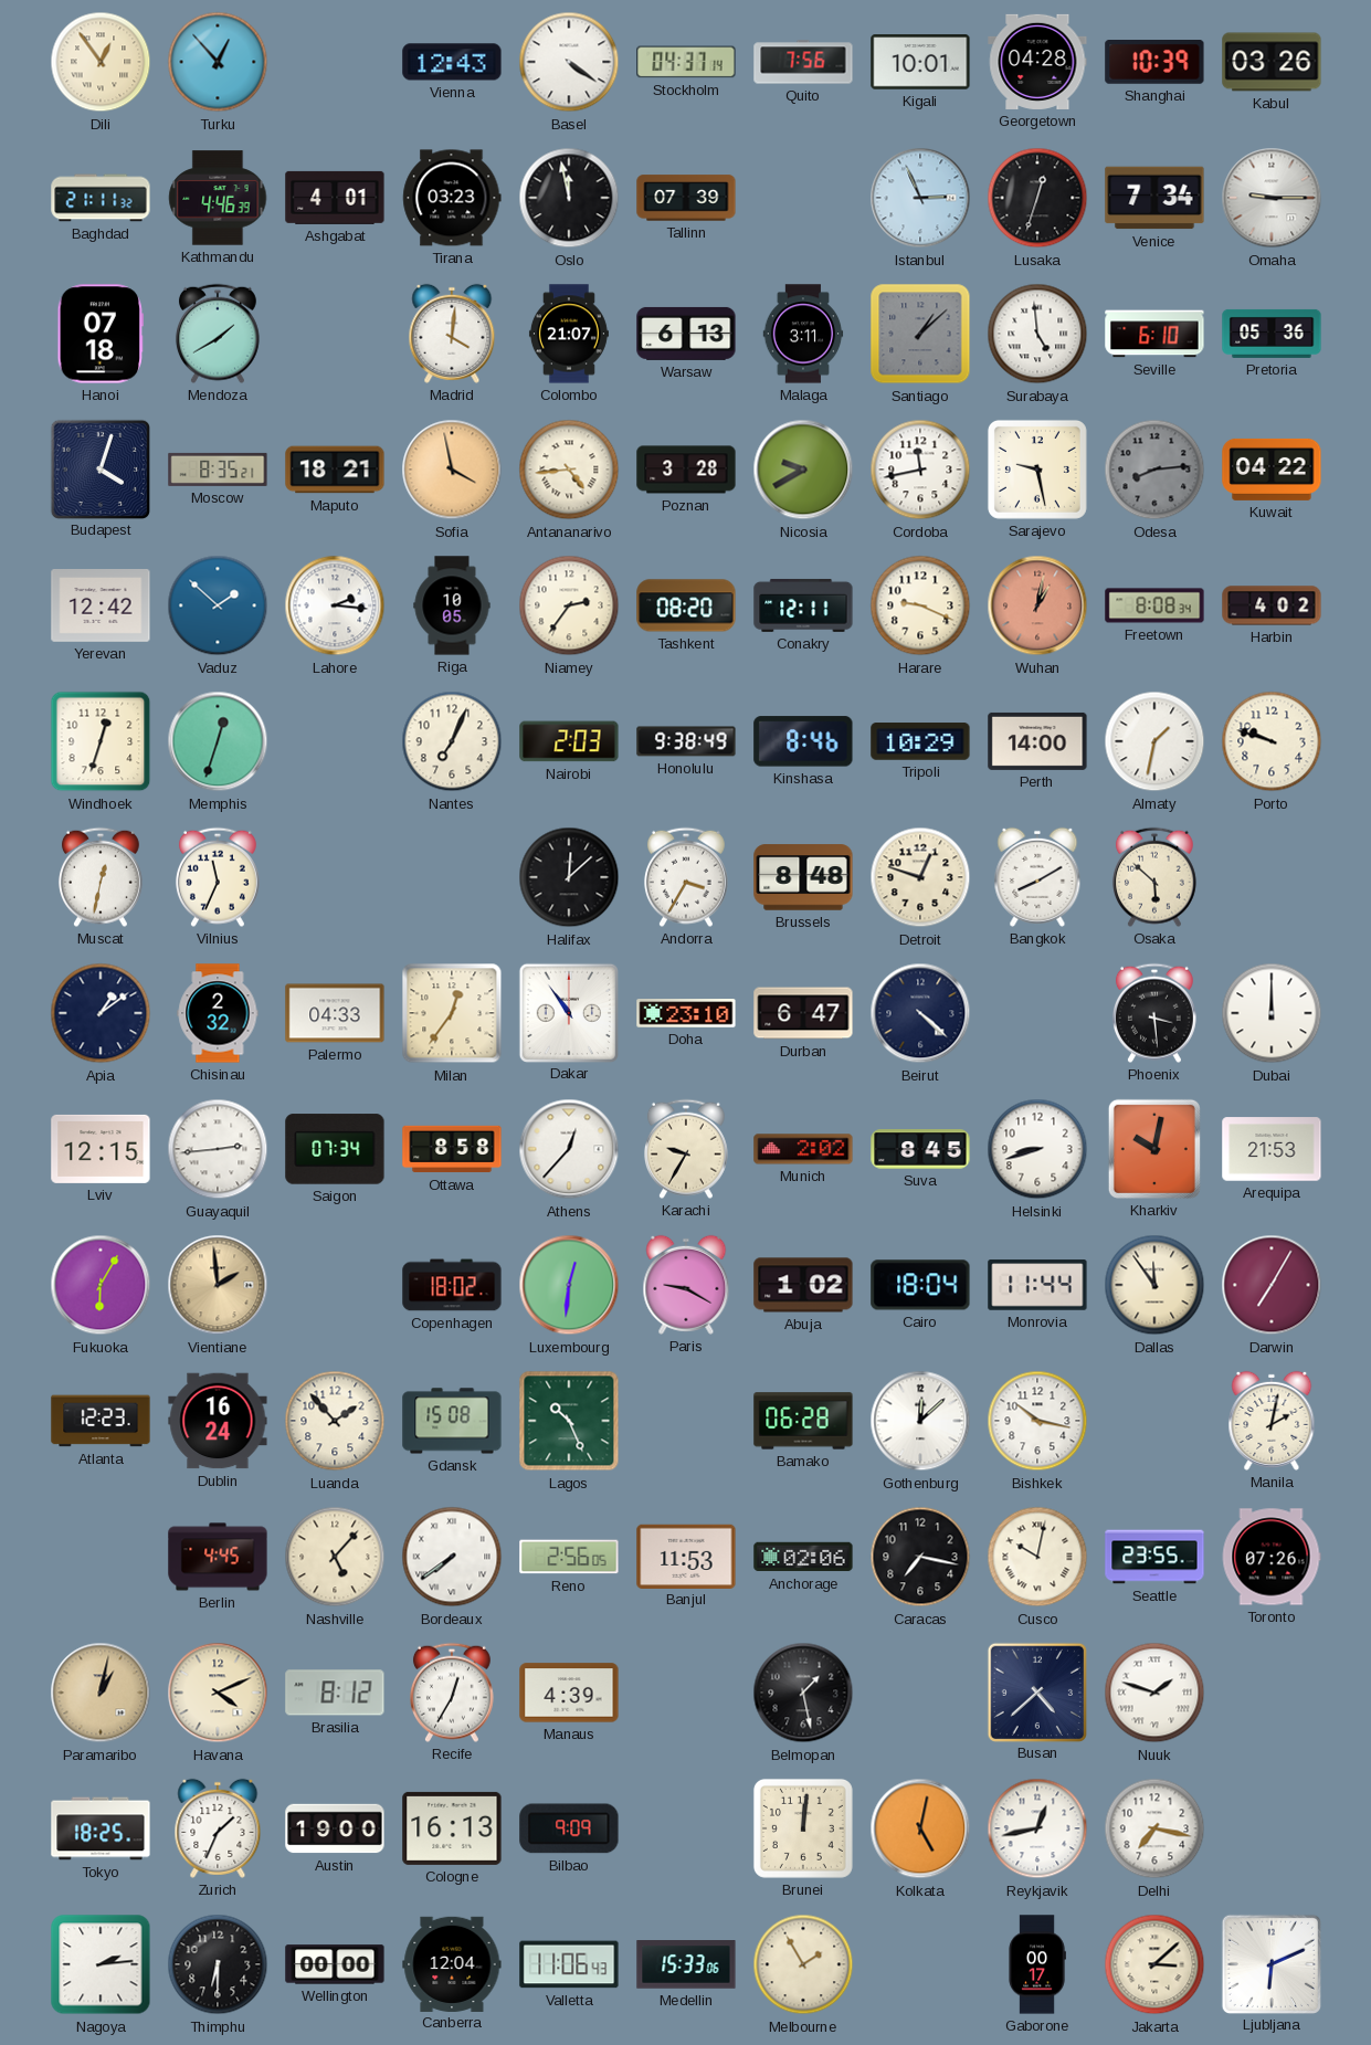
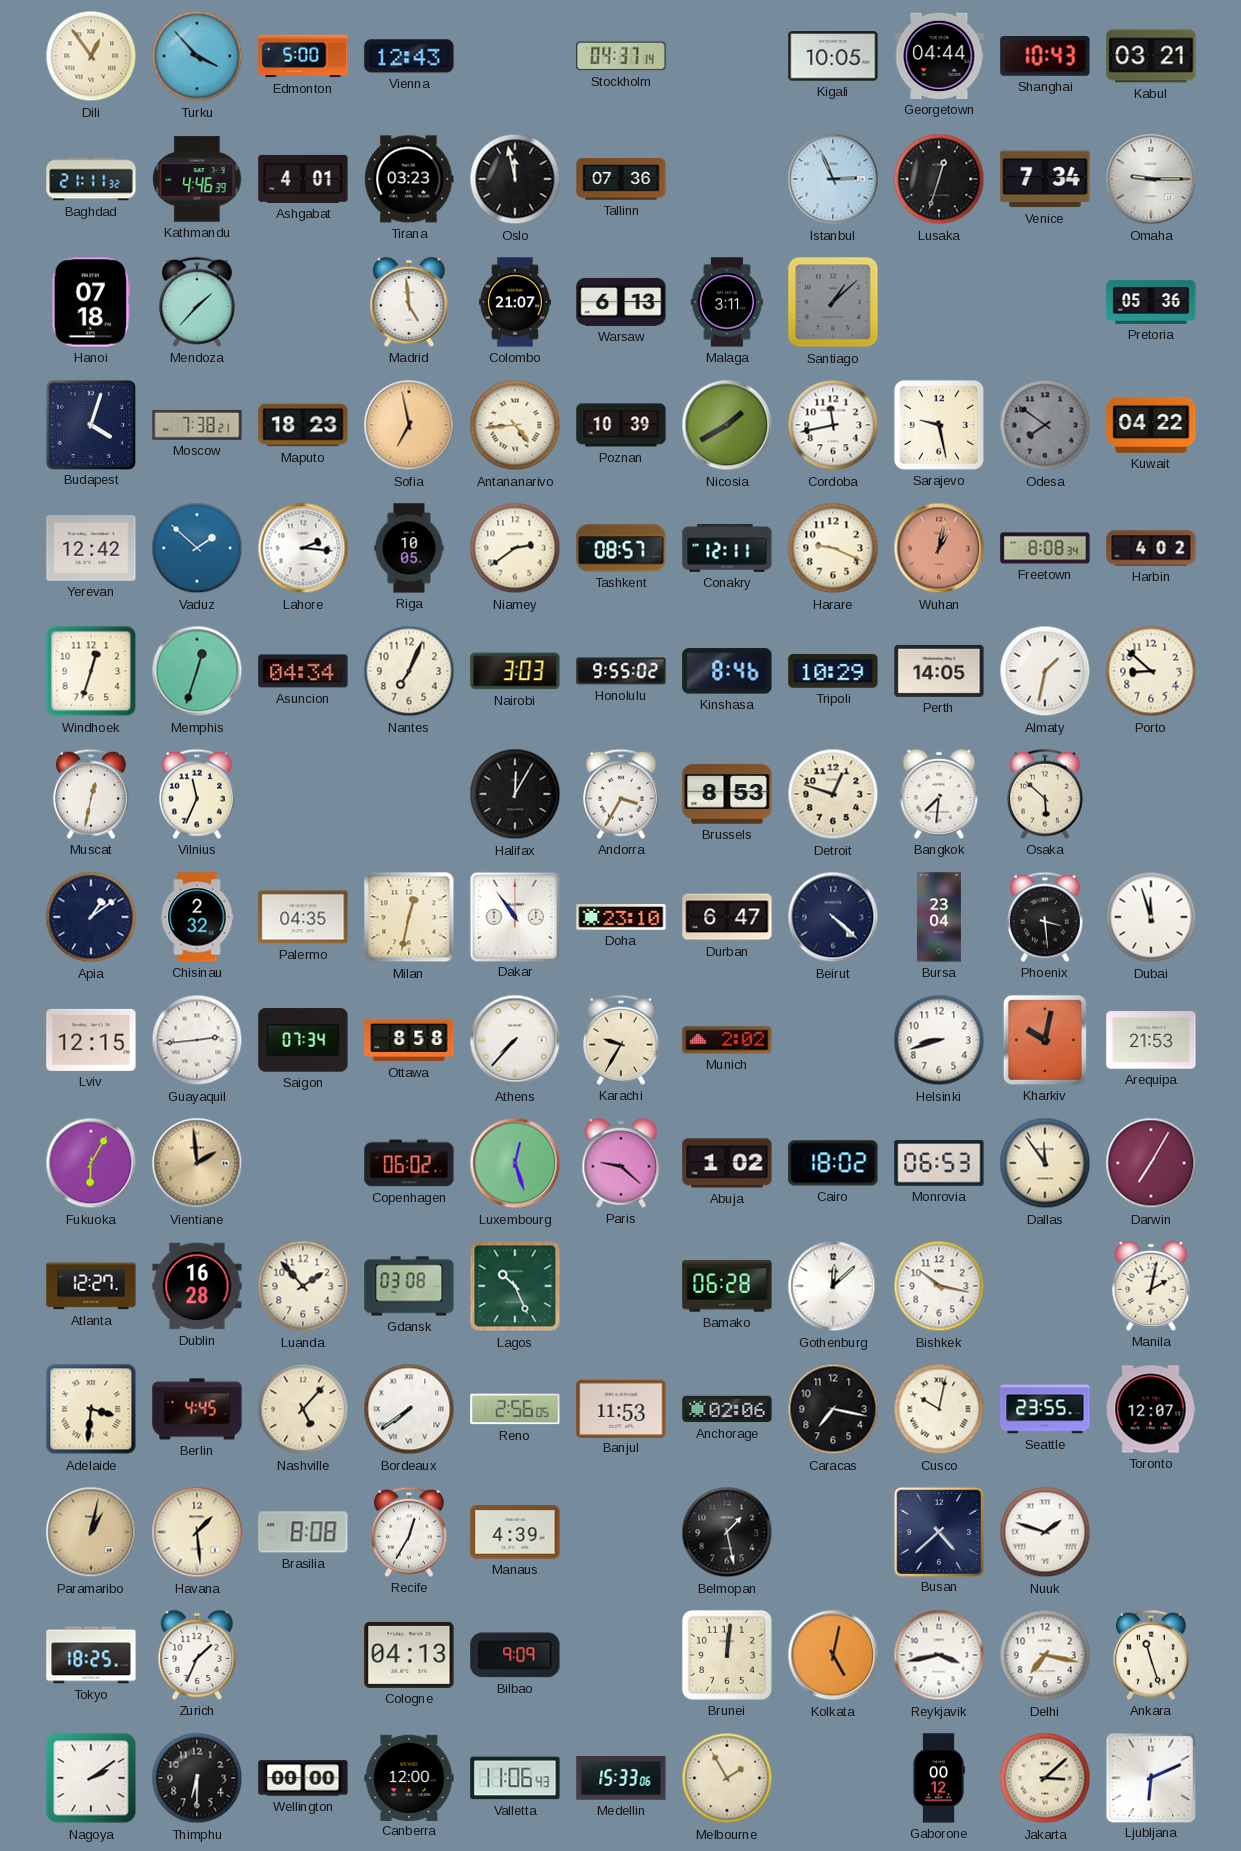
Turku: 12:53 -> 3:53
Edmonton: none -> 5:00
Basel: 4:21 -> none
Quito: 7:56 -> none
Kigali: 10:01 -> 10:05
Georgetown: 04:28 -> 04:44
Shanghai: 10:39 -> 10:43
Kabul: 03:26 -> 03:21
Tallinn: 07:39 -> 07:36
Mendoza: 1:40 -> 1:37
Madrid: 4:01 -> 4:59
Surabaya: 4:59 -> none
Seville: 6:10 -> none
Moscow: 8:35 -> 7:38
Maputo: 18:21 -> 18:23
Sofia: 3:58 -> 6:58
Poznan: 3:28 -> 10:39
Nicosia: 9:40 -> 1:40
Odesa: 8:14 -> 7:51
Niamey: 2:36 -> 2:39
Tashkent: 08:20 -> 08:57
Asuncion: none -> 04:34
Nairobi: 2:03 -> 3:03
Honolulu: 9:38 -> 9:55
Perth: 14:00 -> 14:05
Porto: 9:48 -> 8:52
Halifax: 12:08 -> 12:05
Brussels: 8:48 -> 8:53
Bangkok: 8:10 -> 7:31
Palermo: 04:33 -> 04:35
Milan: 12:36 -> 12:32
Bursa: none -> 23:04
Dubai: 12:00 -> 11:57
Athens: 12:37 -> 7:37
Suva: 8:45 -> none
Copenhagen: 18:02 -> 06:02
Luxembourg: 12:31 -> 12:27
Paris: 9:20 -> 9:22
Cairo: 18:04 -> 18:02
Monrovia: 11:44 -> 06:53
Atlanta: 12:23 -> 12:27
Dublin: 16:24 -> 16:28
Gdansk: 15:08 -> 03:08
Adelaide: none -> 3:31
Toronto: 07:26 -> 12:07
Havana: 4:11 -> 1:29
Brasilia: 8:12 -> 8:08
Austin: 19:00 -> none
Cologne: 16:13 -> 04:13
Reykjavik: 12:43 -> 3:43
Ankara: none -> 11:27
Nagoya: 2:14 -> 2:09
Canberra: 12:04 -> 12:00
Gaborone: 00:17 -> 00:12
